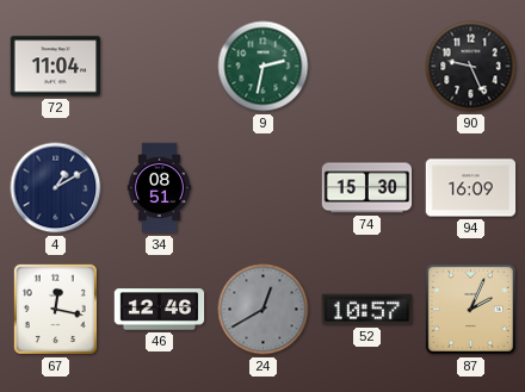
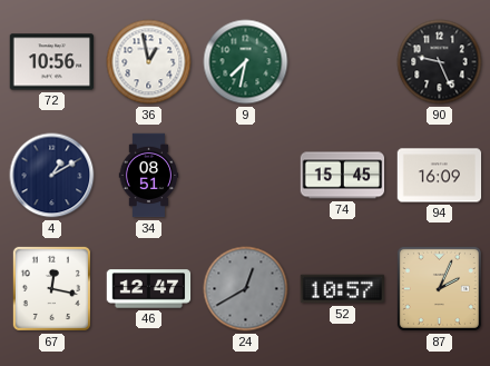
72: 11:04 -> 10:56
36: none -> 12:58
9: 2:32 -> 7:32
74: 15:30 -> 15:45
46: 12:46 -> 12:47
